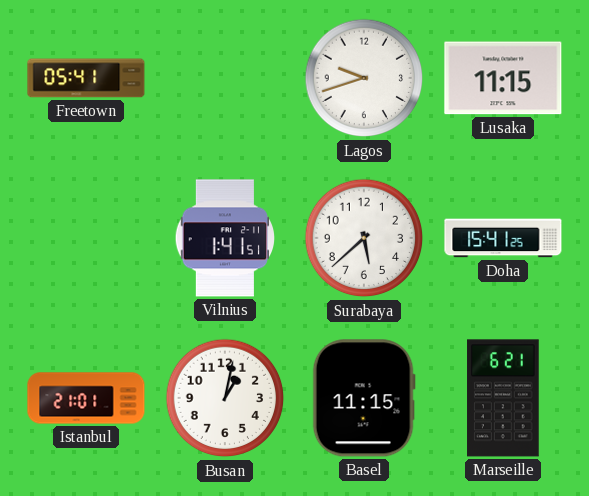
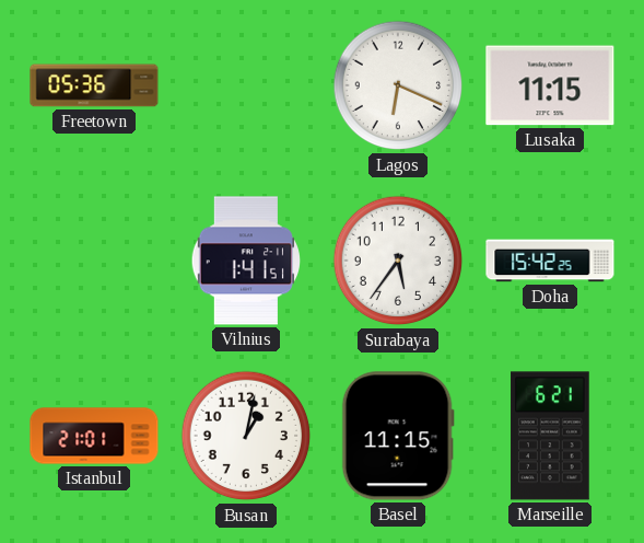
Freetown: 05:41 -> 05:36
Lagos: 9:42 -> 6:19
Surabaya: 5:38 -> 5:36
Doha: 15:41 -> 15:42
